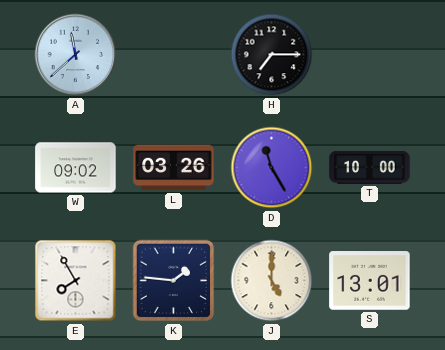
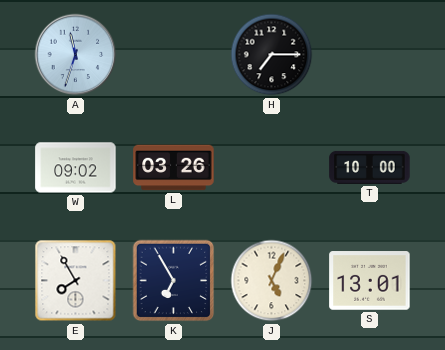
A: 11:38 -> 11:33
D: 11:25 -> none
K: 1:46 -> 6:55
J: 5:00 -> 5:04
